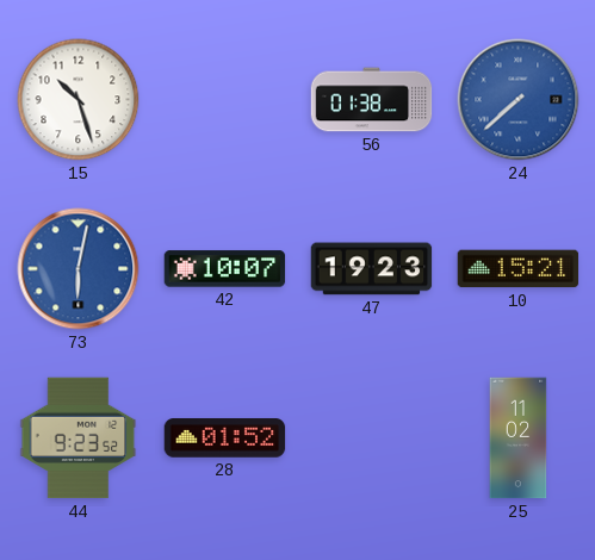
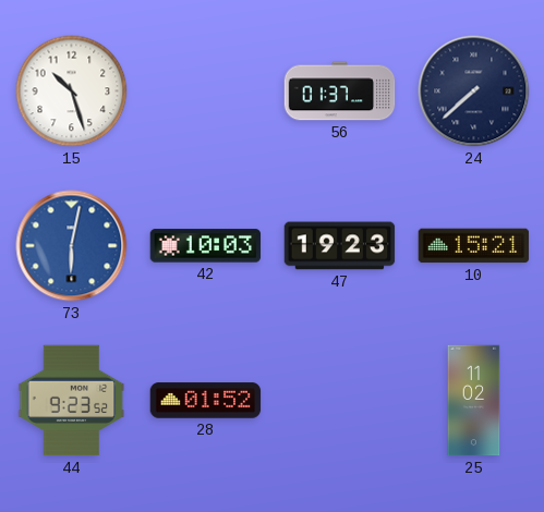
56: 01:38 -> 01:37
24 dial: blue -> navy
42: 10:07 -> 10:03
